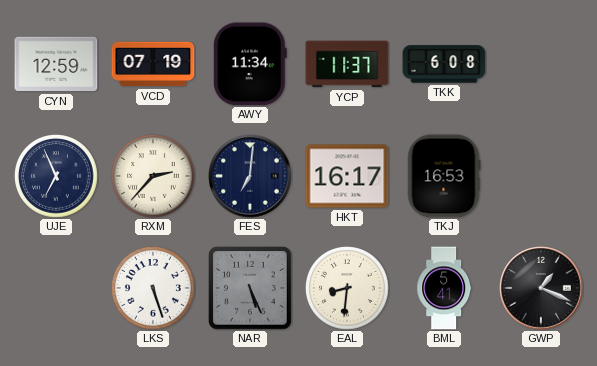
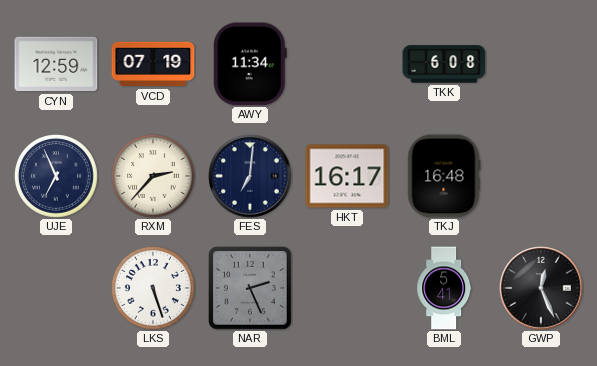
YCP: 11:37 -> none
TKJ: 16:53 -> 16:48
NAR: 5:26 -> 2:26
EAL: 8:31 -> none
GWP: 1:19 -> 12:26
